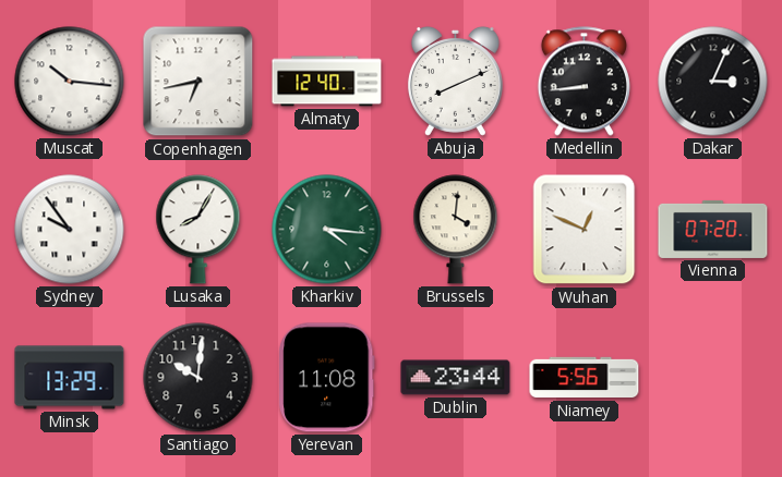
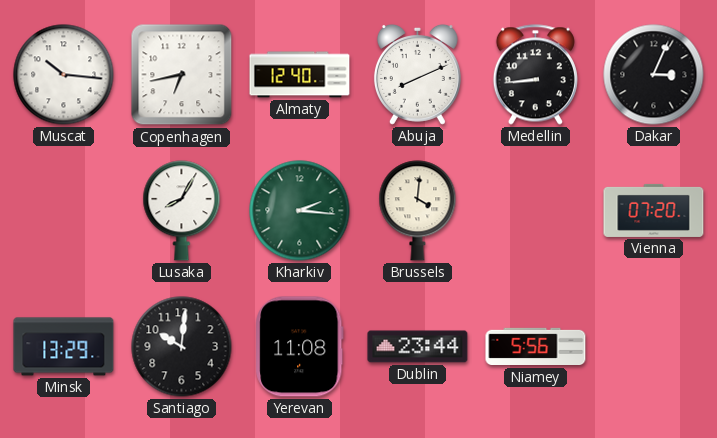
Sydney: 9:54 -> none
Kharkiv: 4:16 -> 2:16
Wuhan: 12:49 -> none
